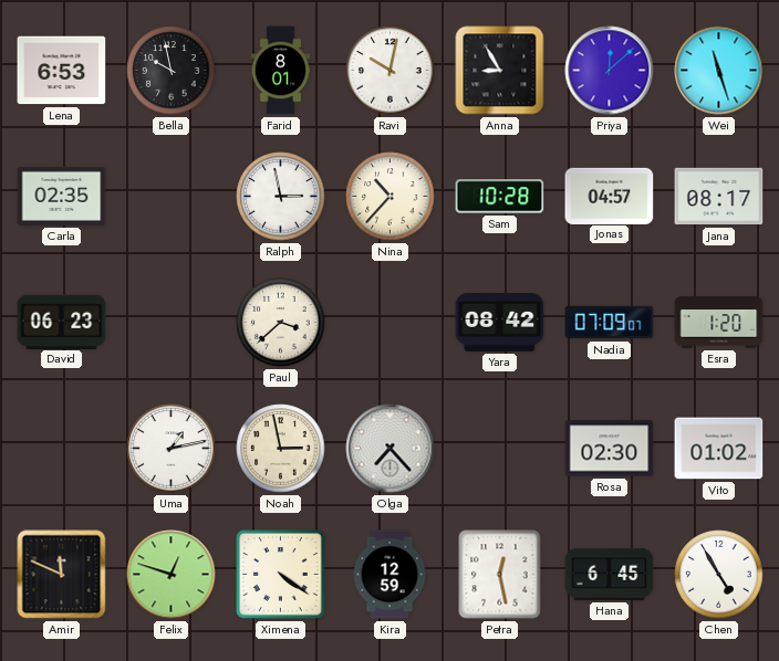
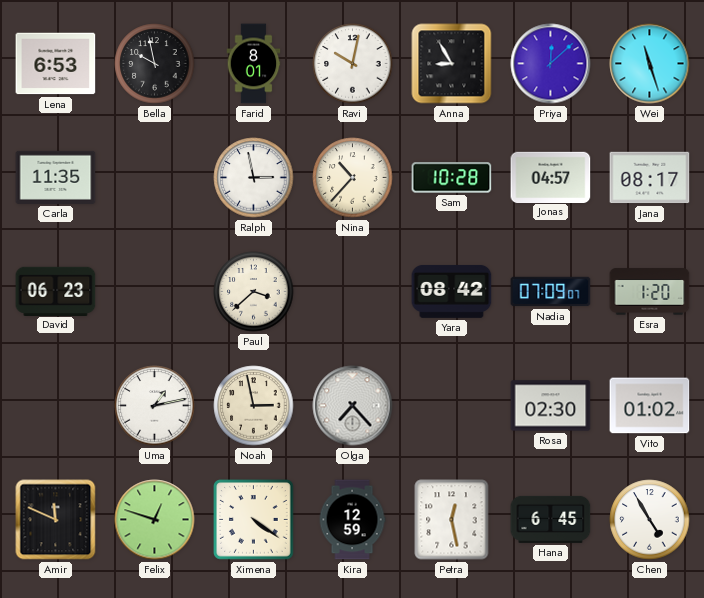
Carla: 02:35 -> 11:35
